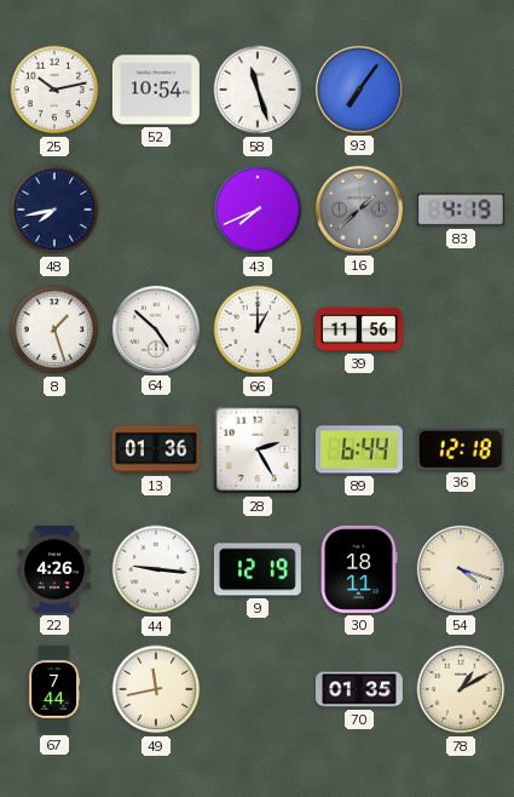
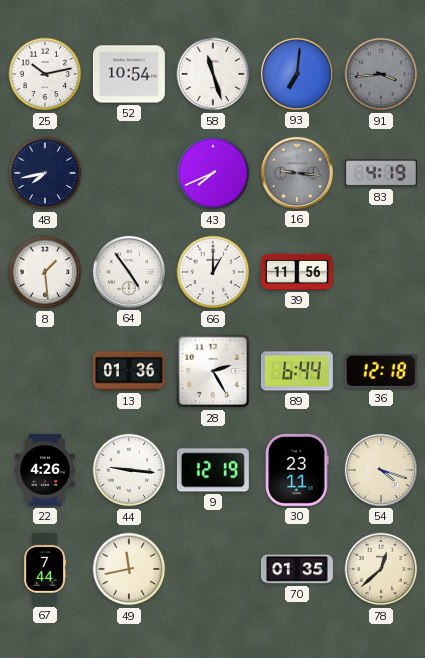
93: 7:06 -> 7:01
91: none -> 3:44
16: 1:38 -> 9:16
8: 1:27 -> 1:29
64: 4:52 -> 4:54
30: 18:11 -> 23:11
78: 1:10 -> 12:38
